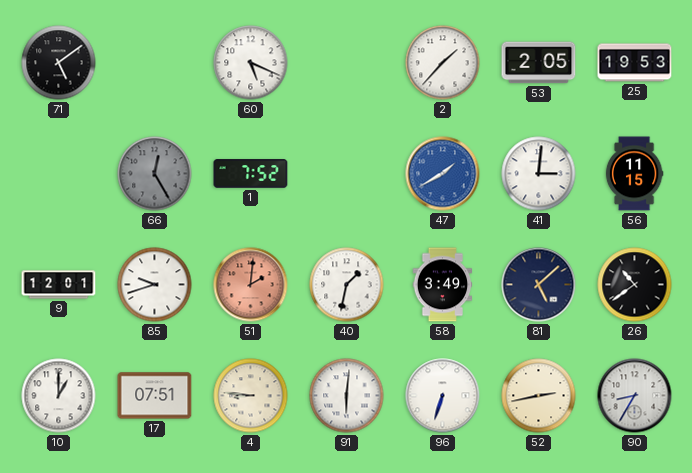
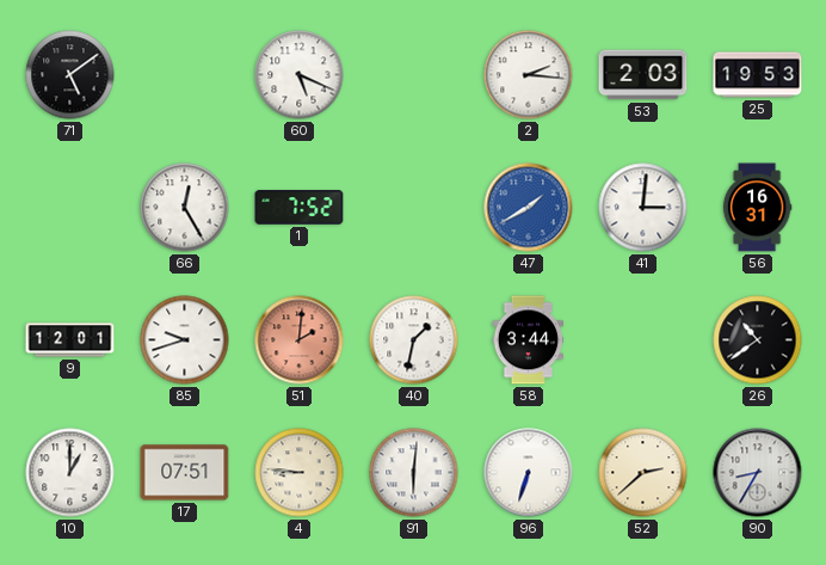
2: 1:37 -> 2:16
53: 2:05 -> 2:03
66 dial: grey -> white
56: 11:15 -> 16:31
58: 3:49 -> 3:44
81: 5:08 -> none
52: 2:43 -> 2:38
